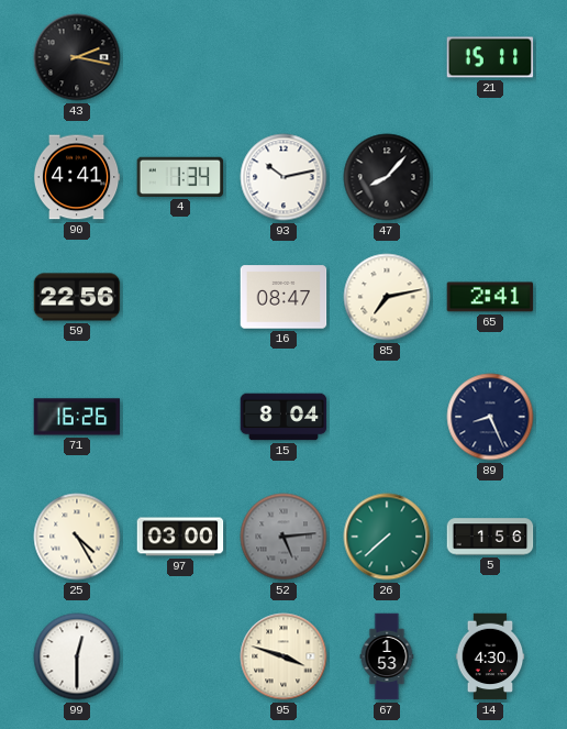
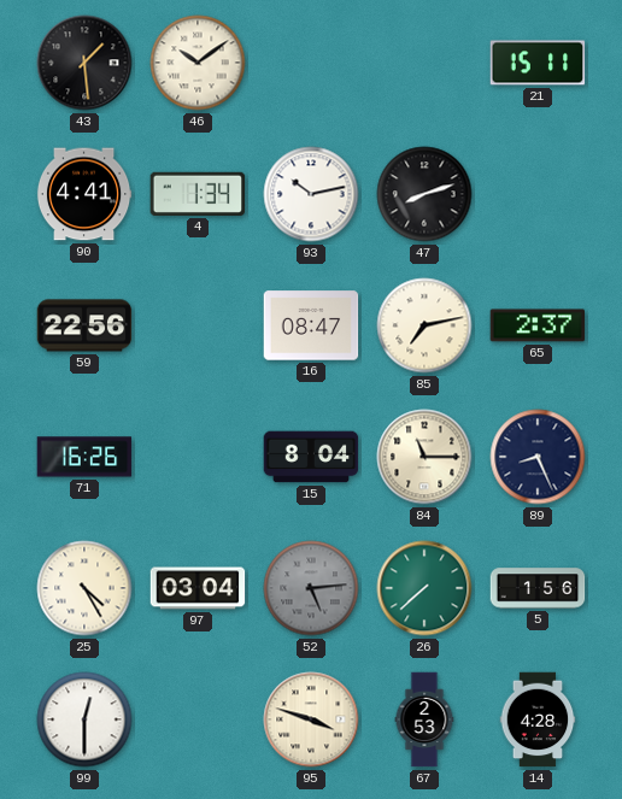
43: 2:17 -> 1:29
46: none -> 10:09
47: 8:07 -> 8:12
65: 2:41 -> 2:37
84: none -> 11:15
97: 03:00 -> 03:04
67: 1:53 -> 2:53
14: 4:30 -> 4:28
